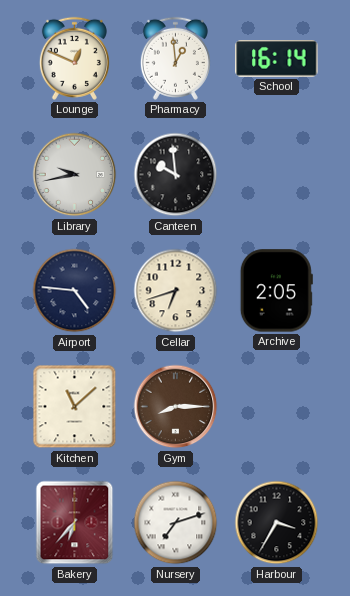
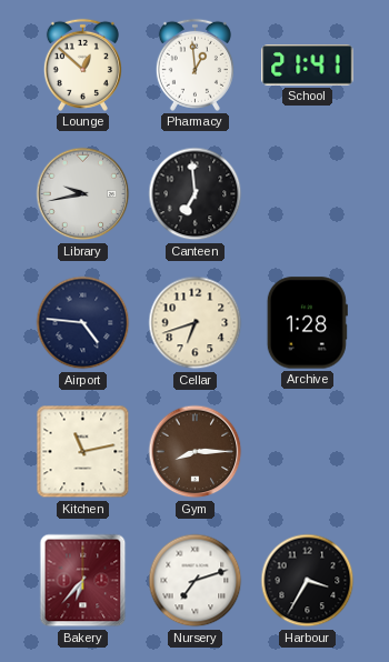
Lounge: 12:49 -> 12:52
School: 16:14 -> 21:41
Canteen: 9:59 -> 6:59
Archive: 2:05 -> 1:28
Kitchen: 11:08 -> 11:13
